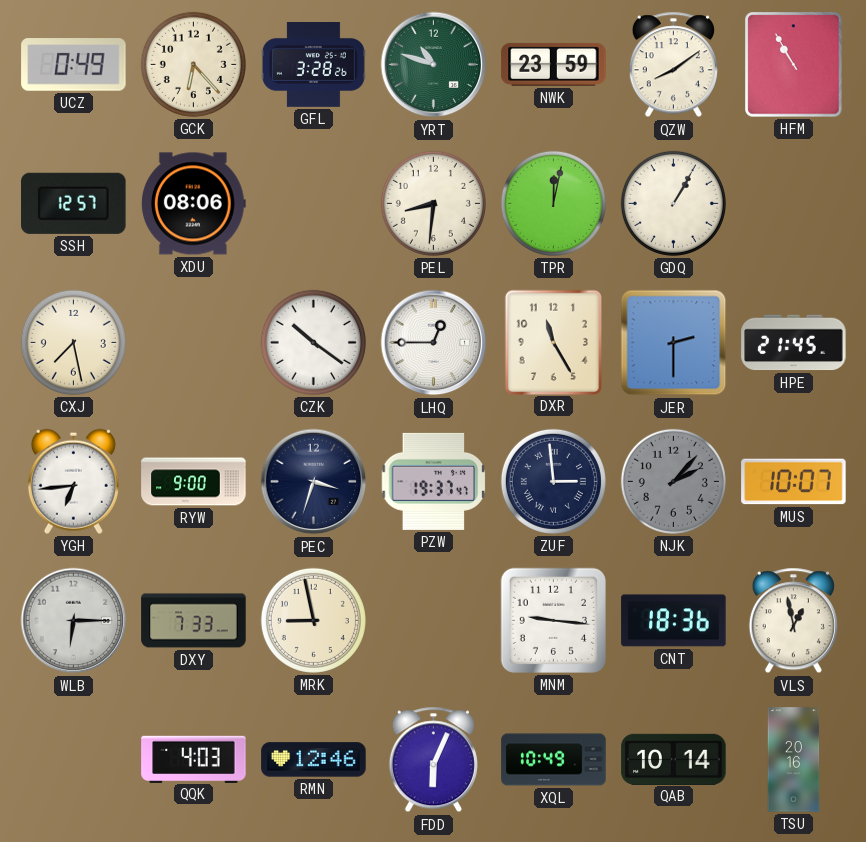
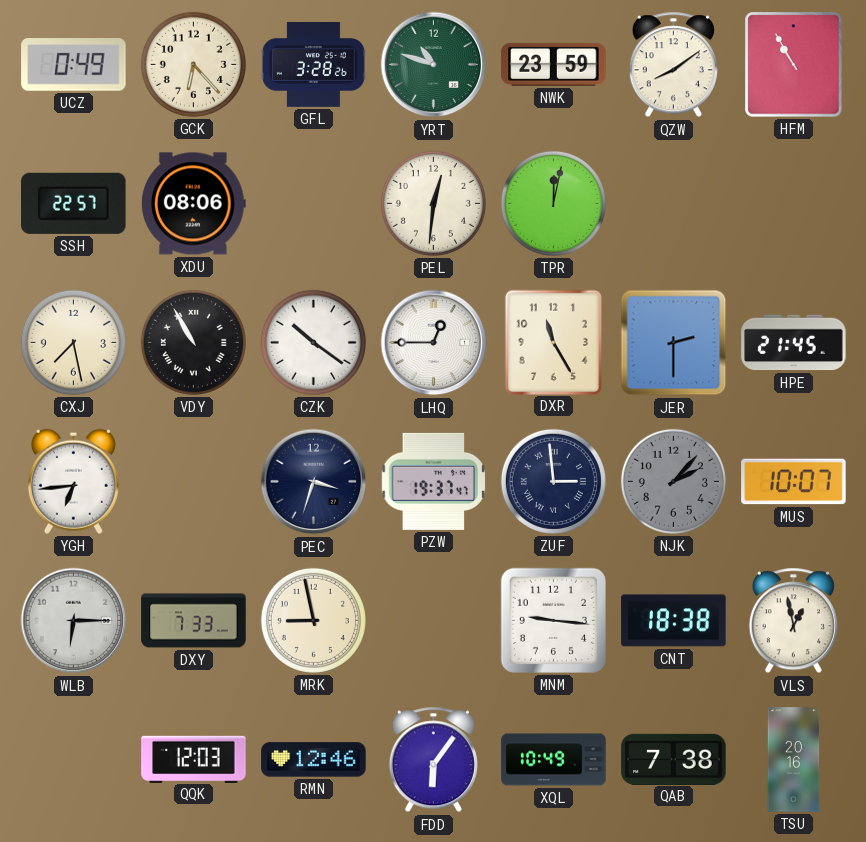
SSH: 12:57 -> 22:57
PEL: 8:31 -> 12:31
GDQ: 1:05 -> none
VDY: none -> 10:55
RYW: 9:00 -> none
CNT: 18:36 -> 18:38
QQK: 4:03 -> 12:03
FDD: 6:04 -> 6:06
QAB: 10:14 -> 7:38
